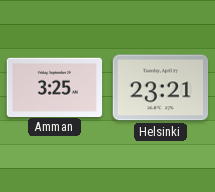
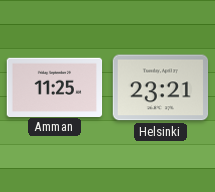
Amman: 3:25 -> 11:25
